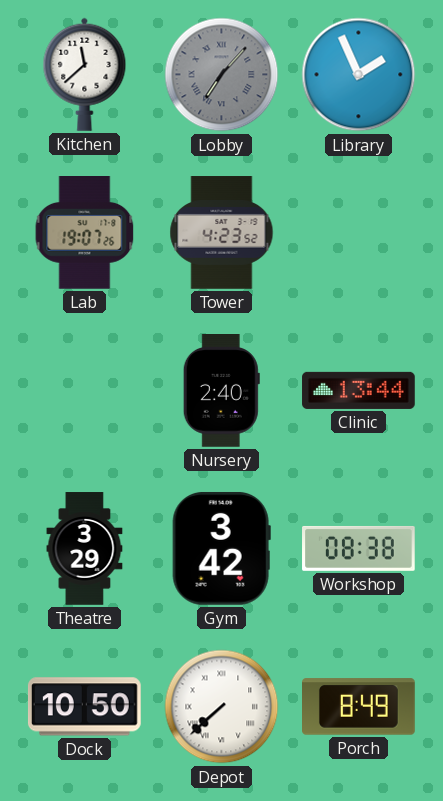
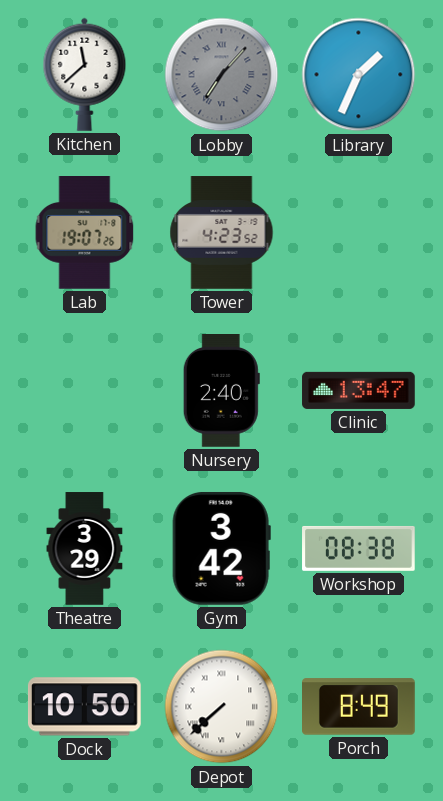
Library: 1:56 -> 1:34
Clinic: 13:44 -> 13:47
